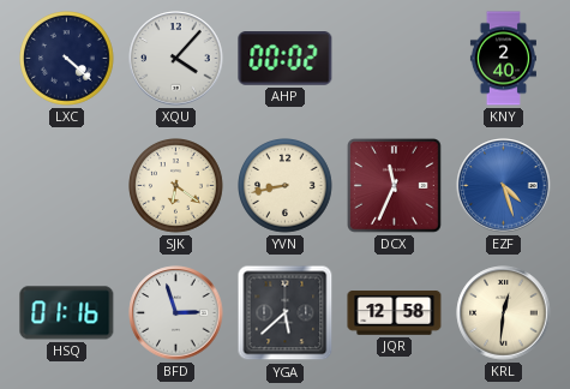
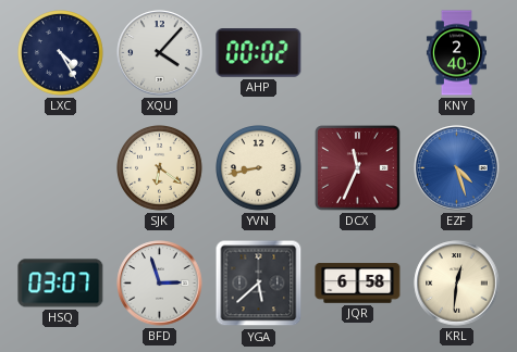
LXC: 4:22 -> 4:25
HSQ: 01:16 -> 03:07
JQR: 12:58 -> 6:58
